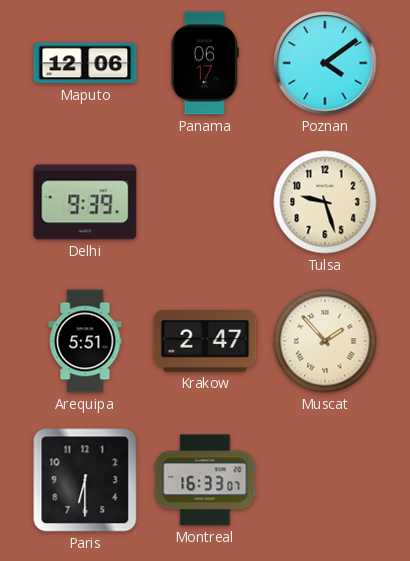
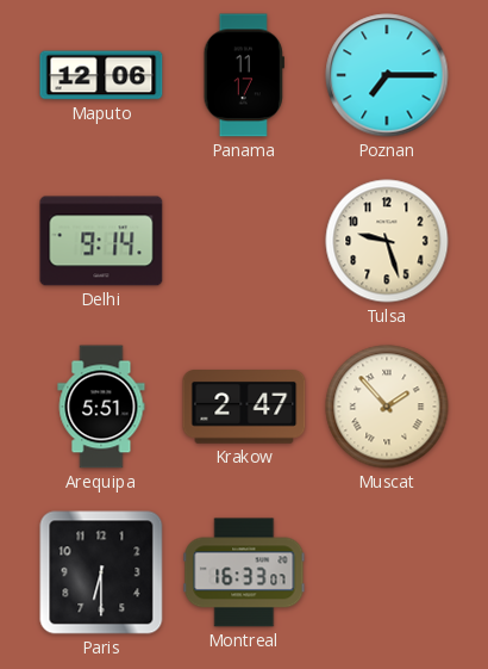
Panama: 06:17 -> 11:17
Poznan: 4:09 -> 7:15
Delhi: 9:39 -> 9:14
